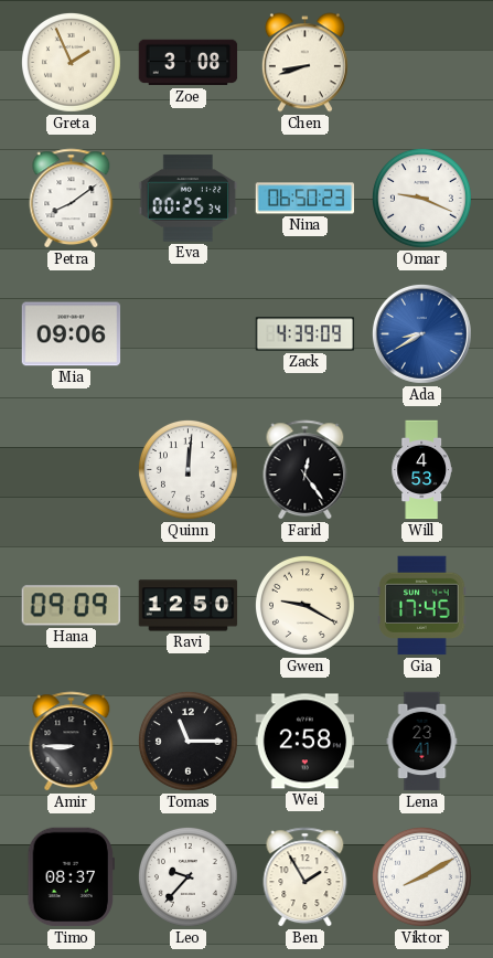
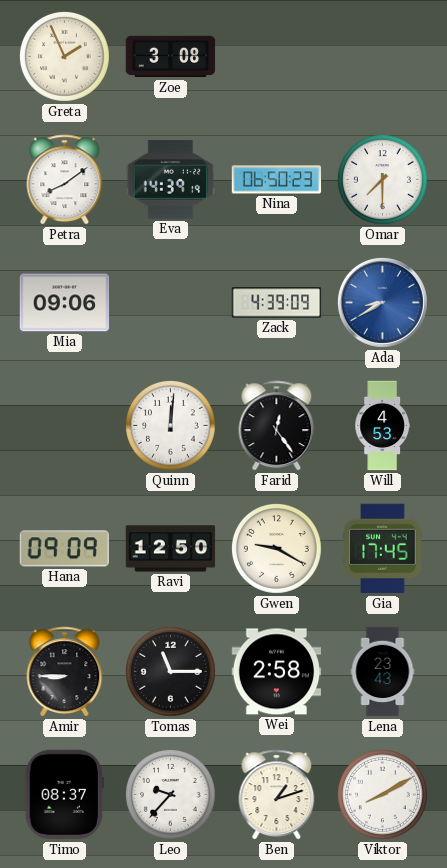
Chen: 8:42 -> none
Eva: 00:25 -> 14:39
Omar: 9:19 -> 7:30
Lena: 23:41 -> 23:43
Ben: 1:55 -> 1:12
